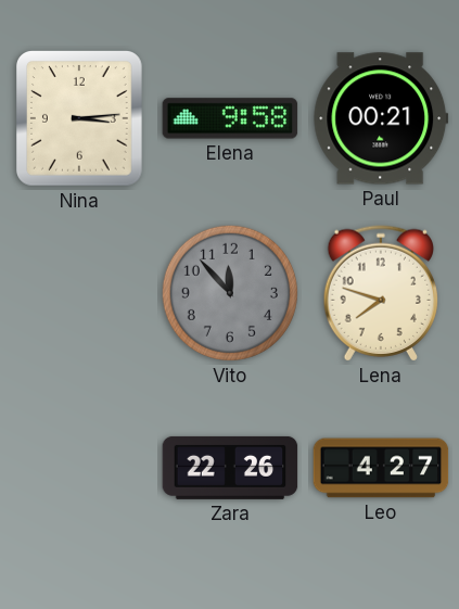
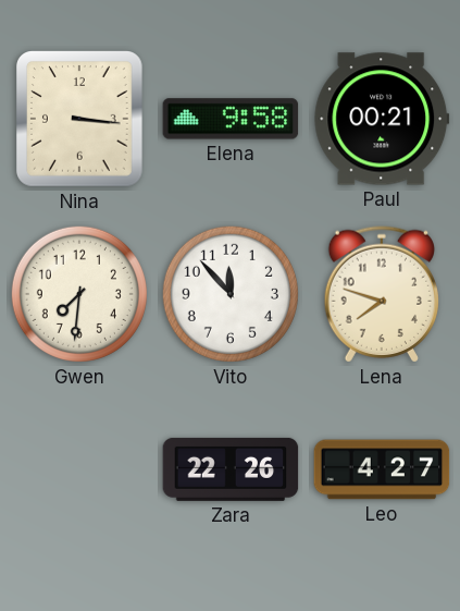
Nina: 3:14 -> 3:16
Gwen: none -> 7:31
Vito dial: grey -> white
